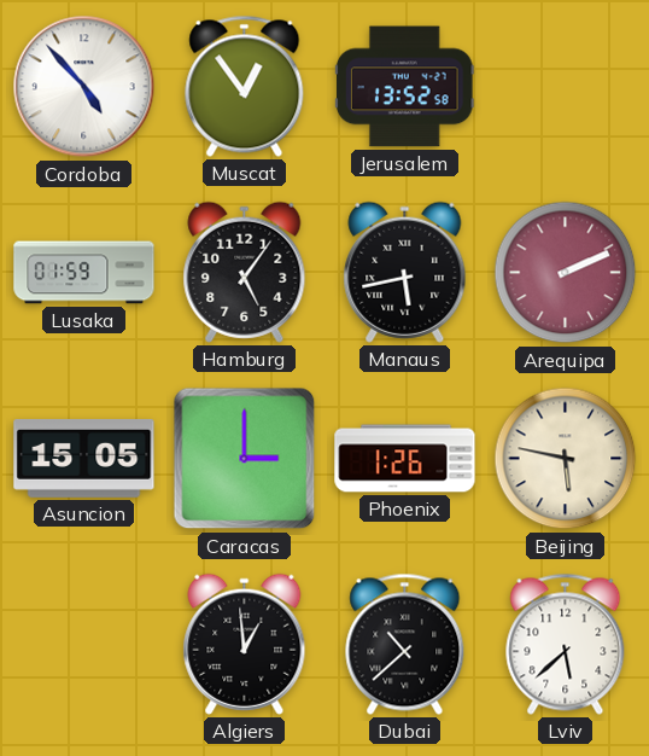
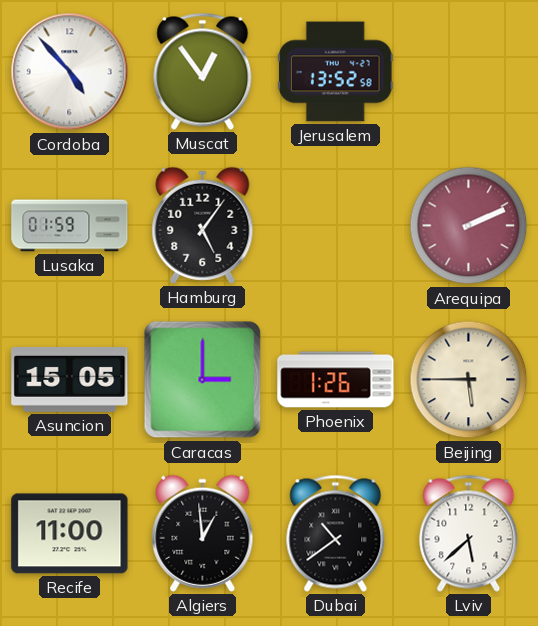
Manaus: 5:43 -> none
Beijing: 5:47 -> 5:45
Recife: none -> 11:00
Dubai: 10:38 -> 10:39
